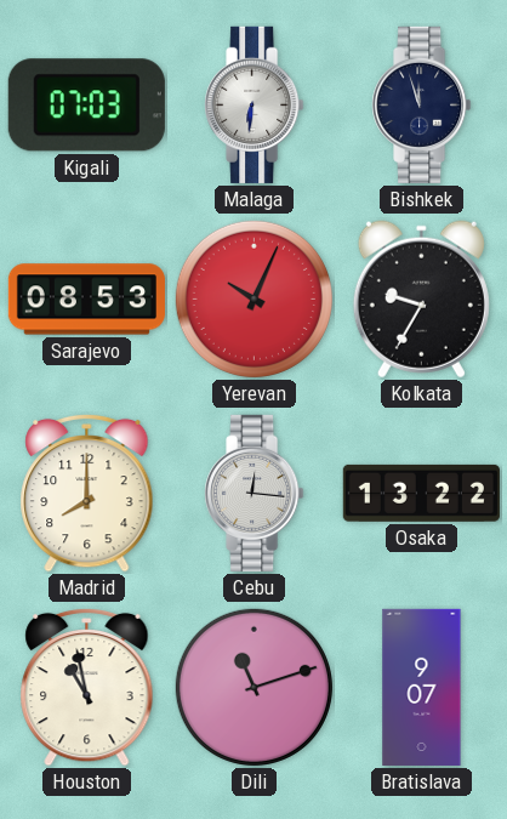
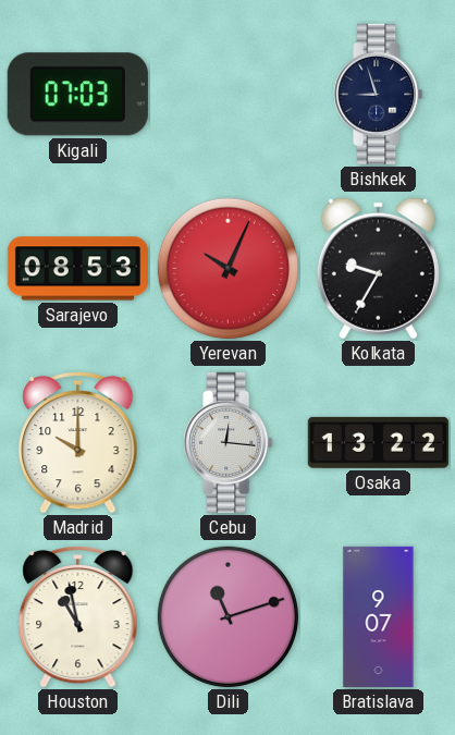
Malaga: 6:31 -> none
Bishkek: 11:57 -> 8:57
Madrid: 8:00 -> 10:00
